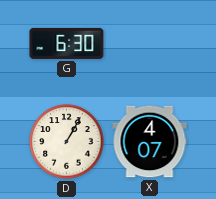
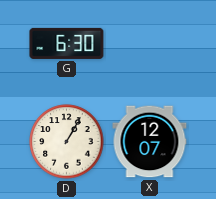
X: 4:07 -> 12:07
